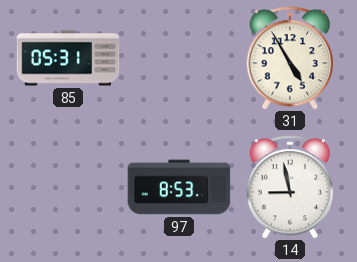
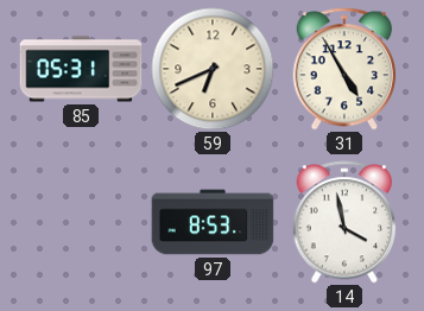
59: none -> 6:41
14: 8:58 -> 3:58
